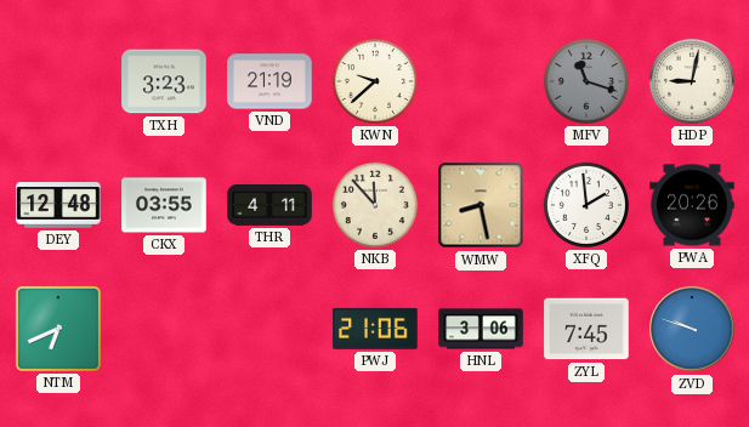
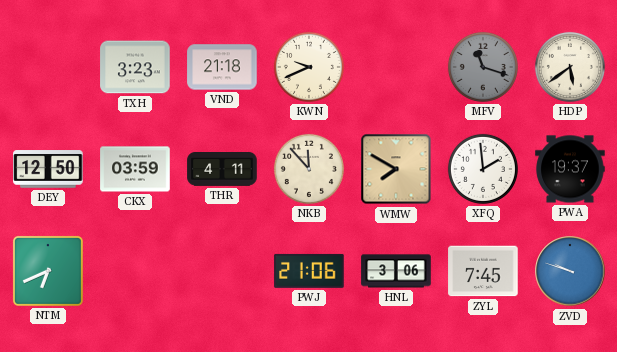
VND: 21:19 -> 21:18
KWN: 9:38 -> 9:41
HDP: 9:02 -> 5:39
DEY: 12:48 -> 12:50
CKX: 03:55 -> 03:59
WMW: 8:28 -> 7:50
PWA: 20:26 -> 19:37
